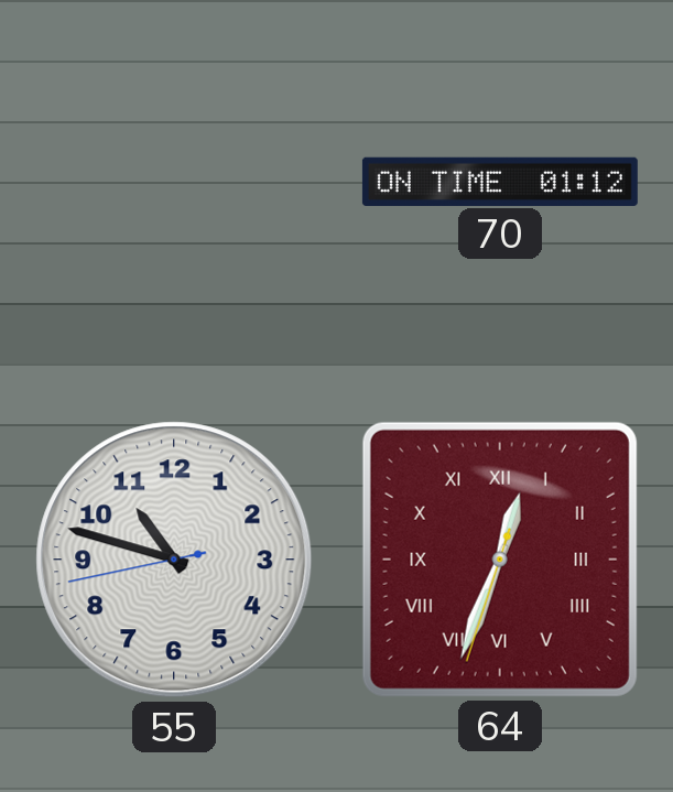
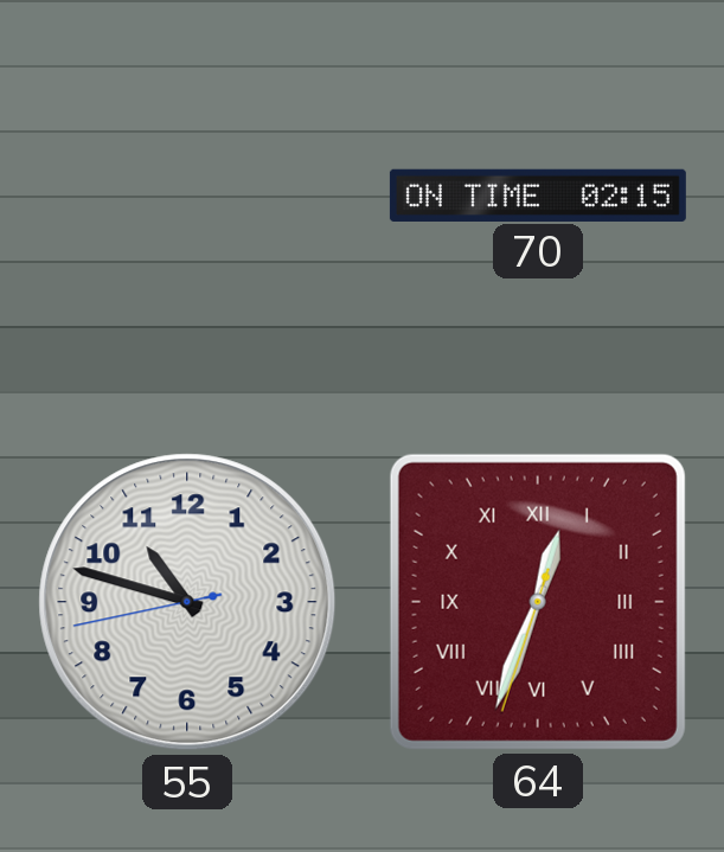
70: 01:12 -> 02:15
